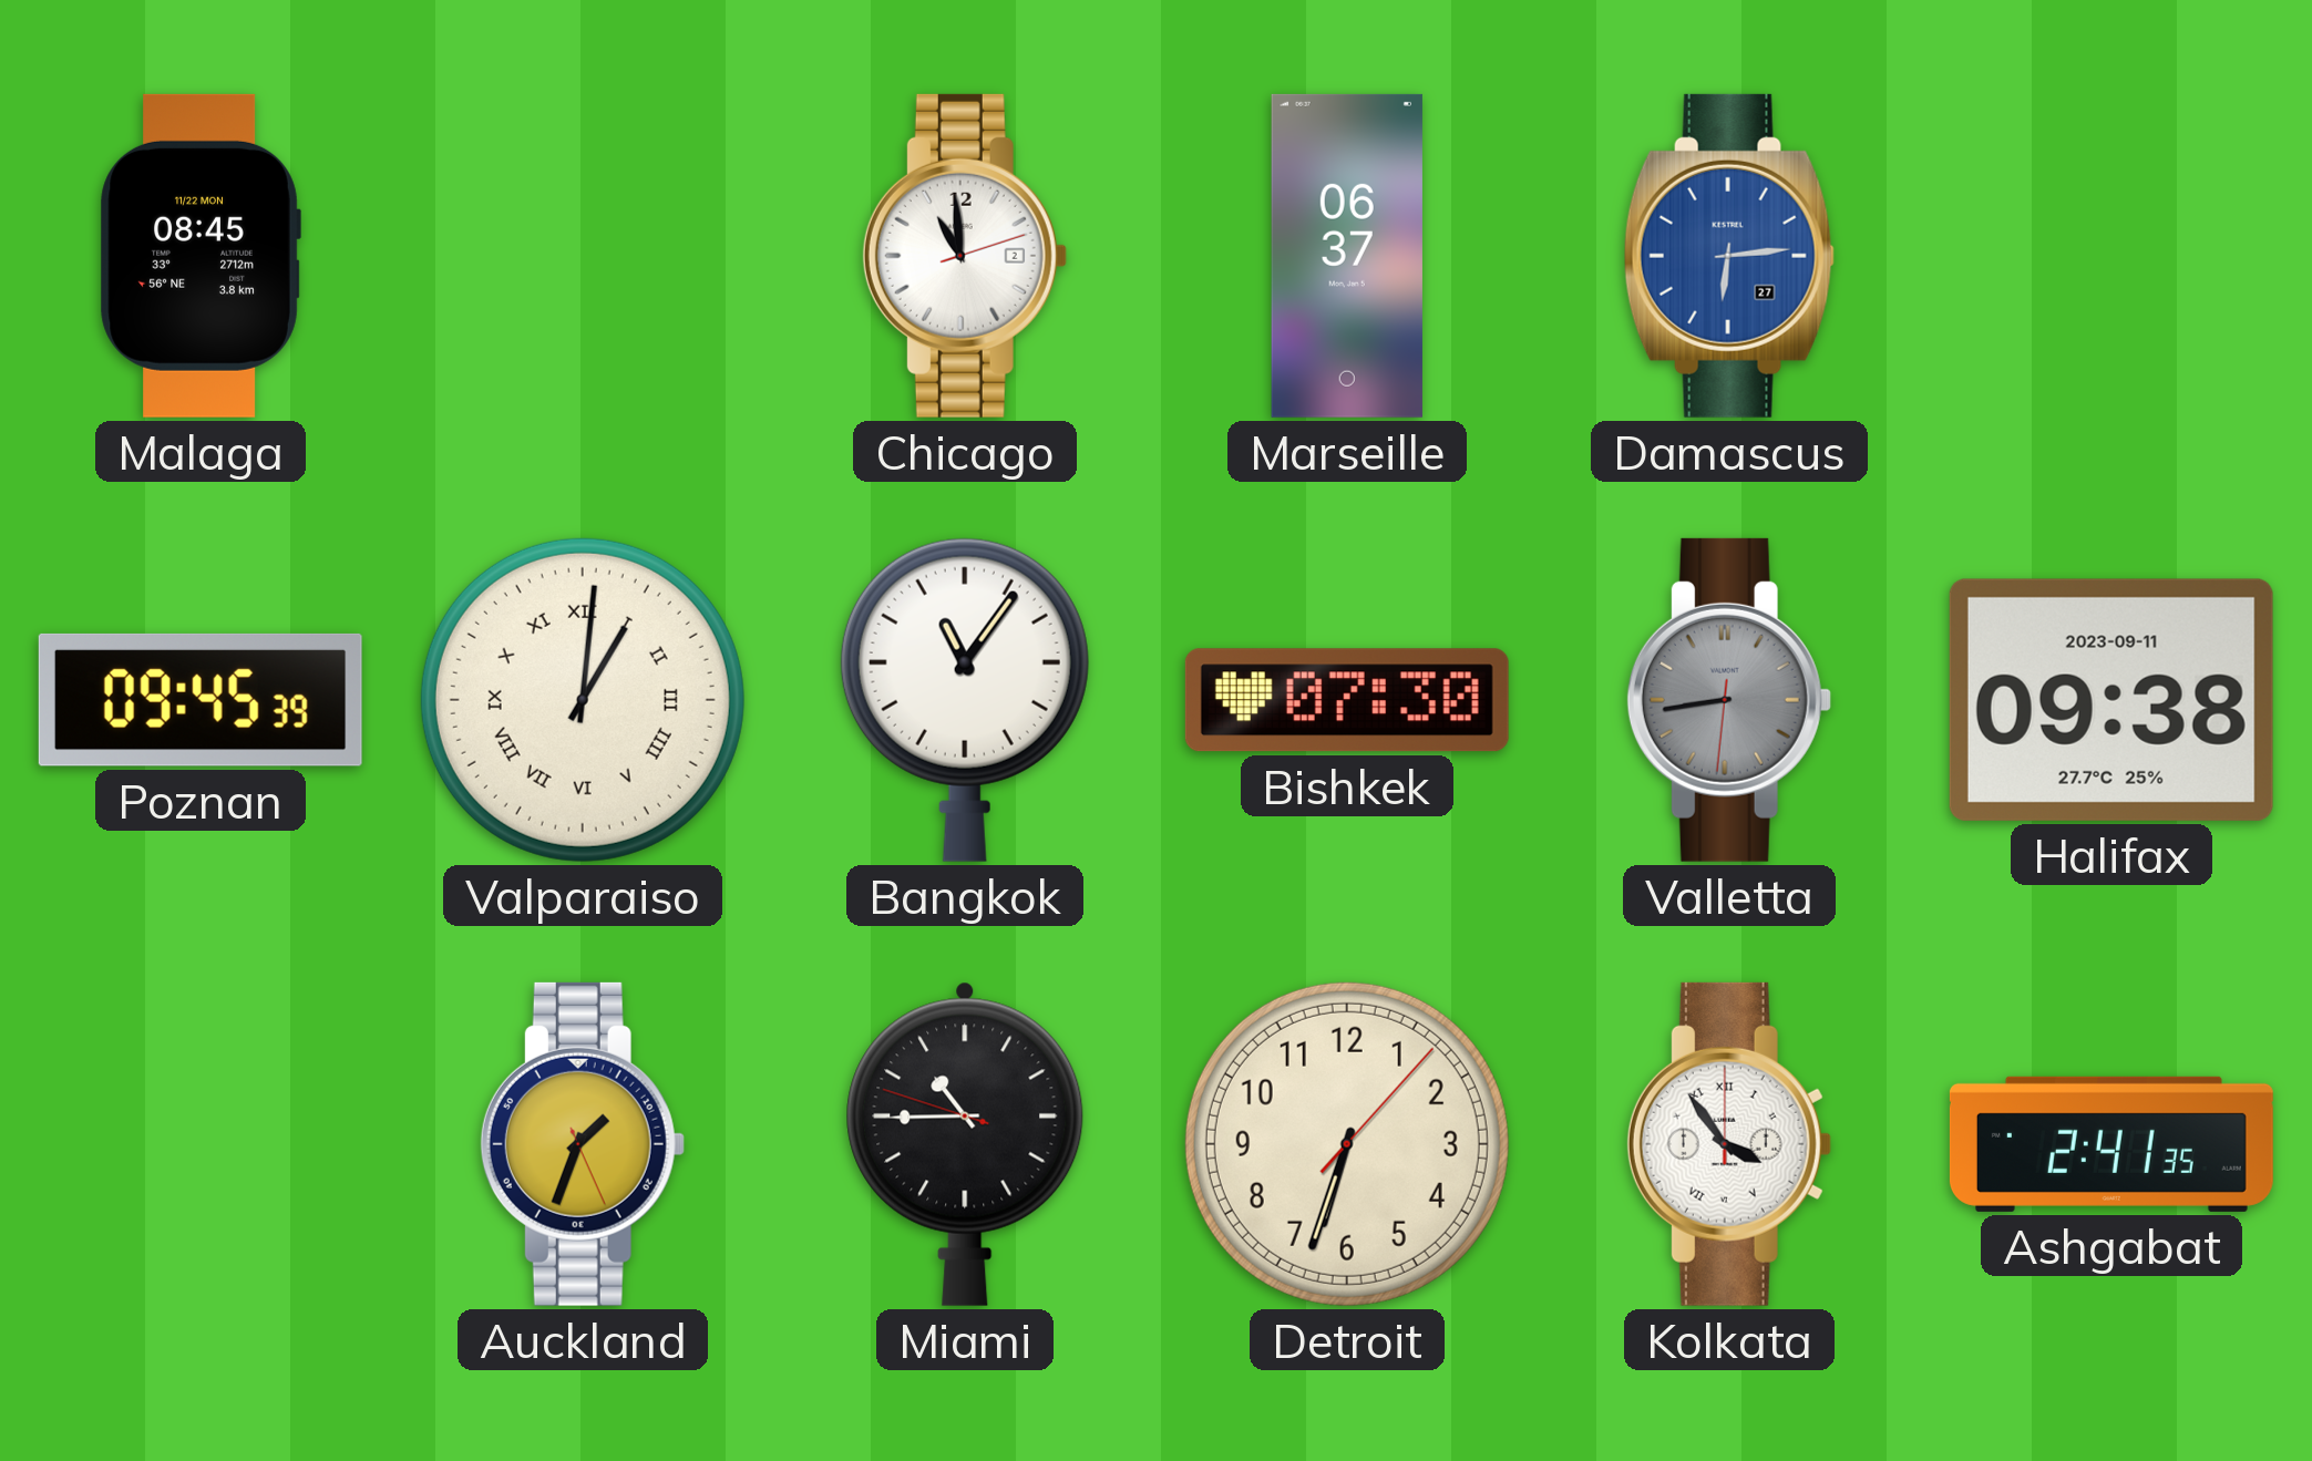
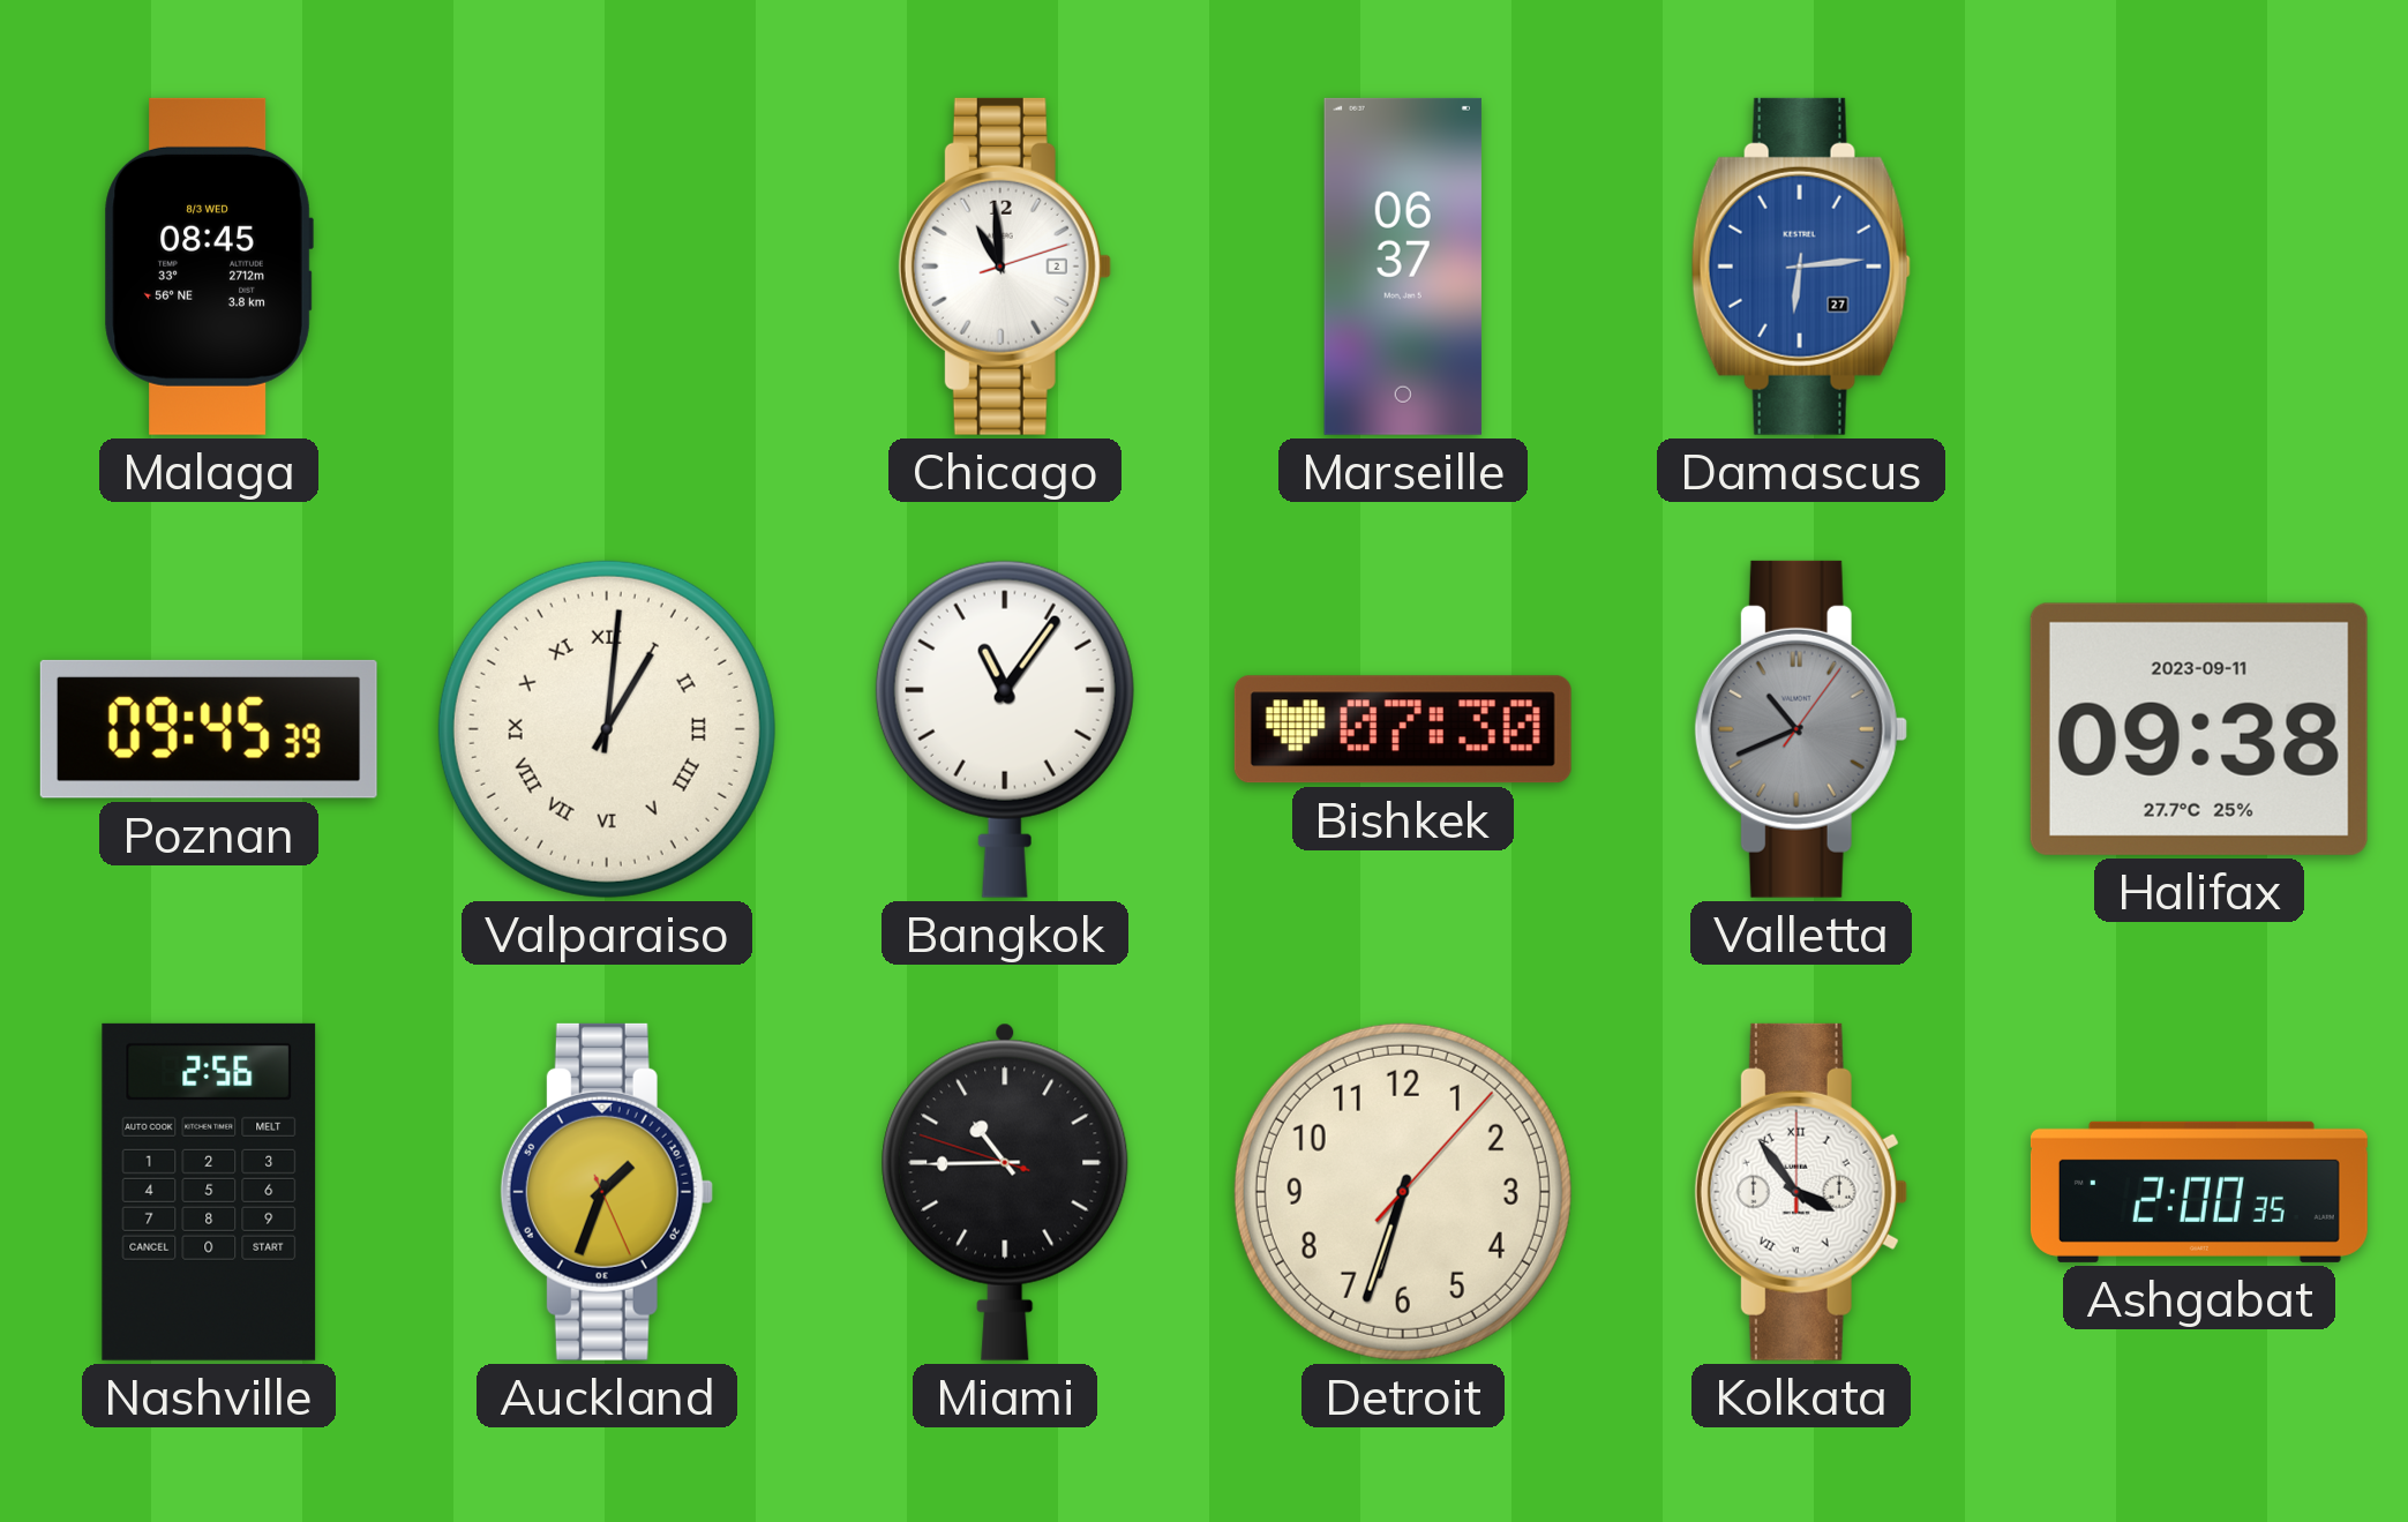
Malaga date: 11/22 MON -> 8/3 WED
Valletta: 8:43 -> 10:41
Nashville: none -> 2:56
Ashgabat: 2:41 -> 2:00
